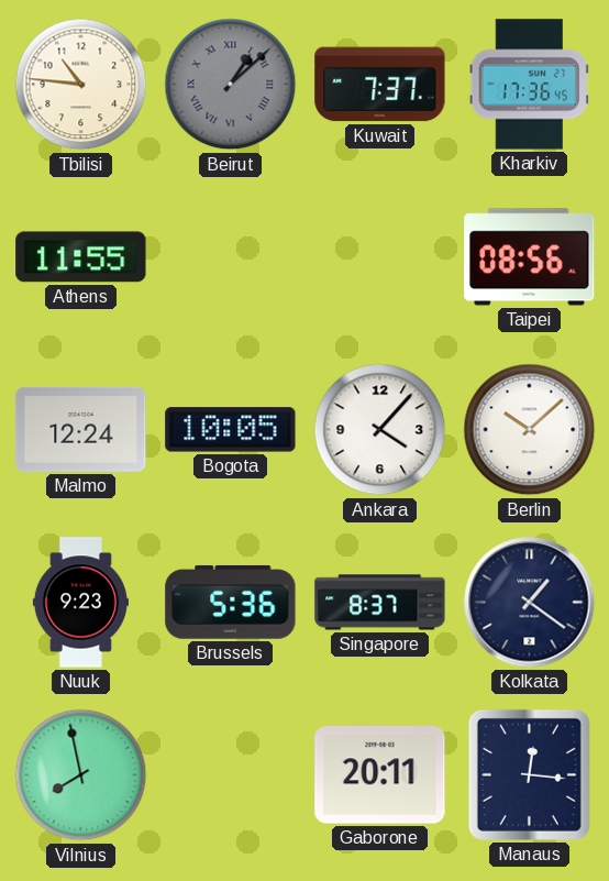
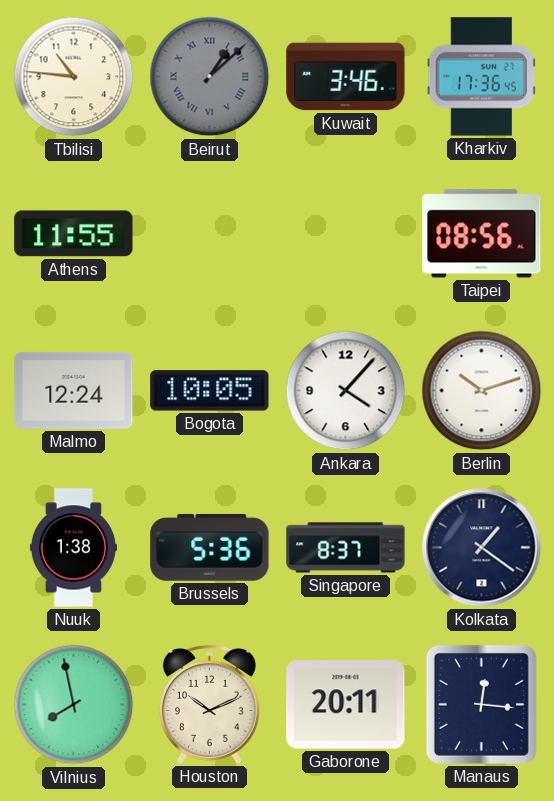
Kuwait: 7:37 -> 3:46
Berlin: 10:08 -> 10:12
Nuuk: 9:23 -> 1:38
Houston: none -> 10:11
